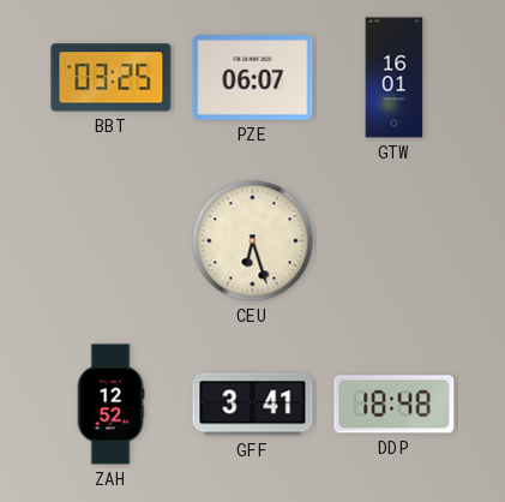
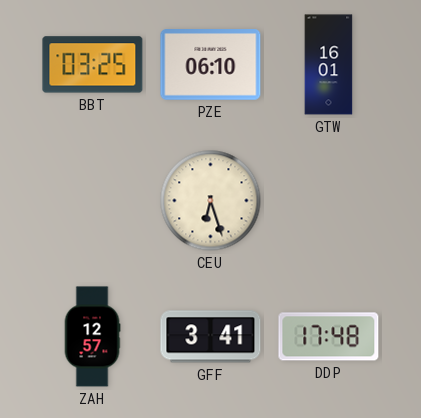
PZE: 06:07 -> 06:10
ZAH: 12:52 -> 12:57
DDP: 18:48 -> 17:48
